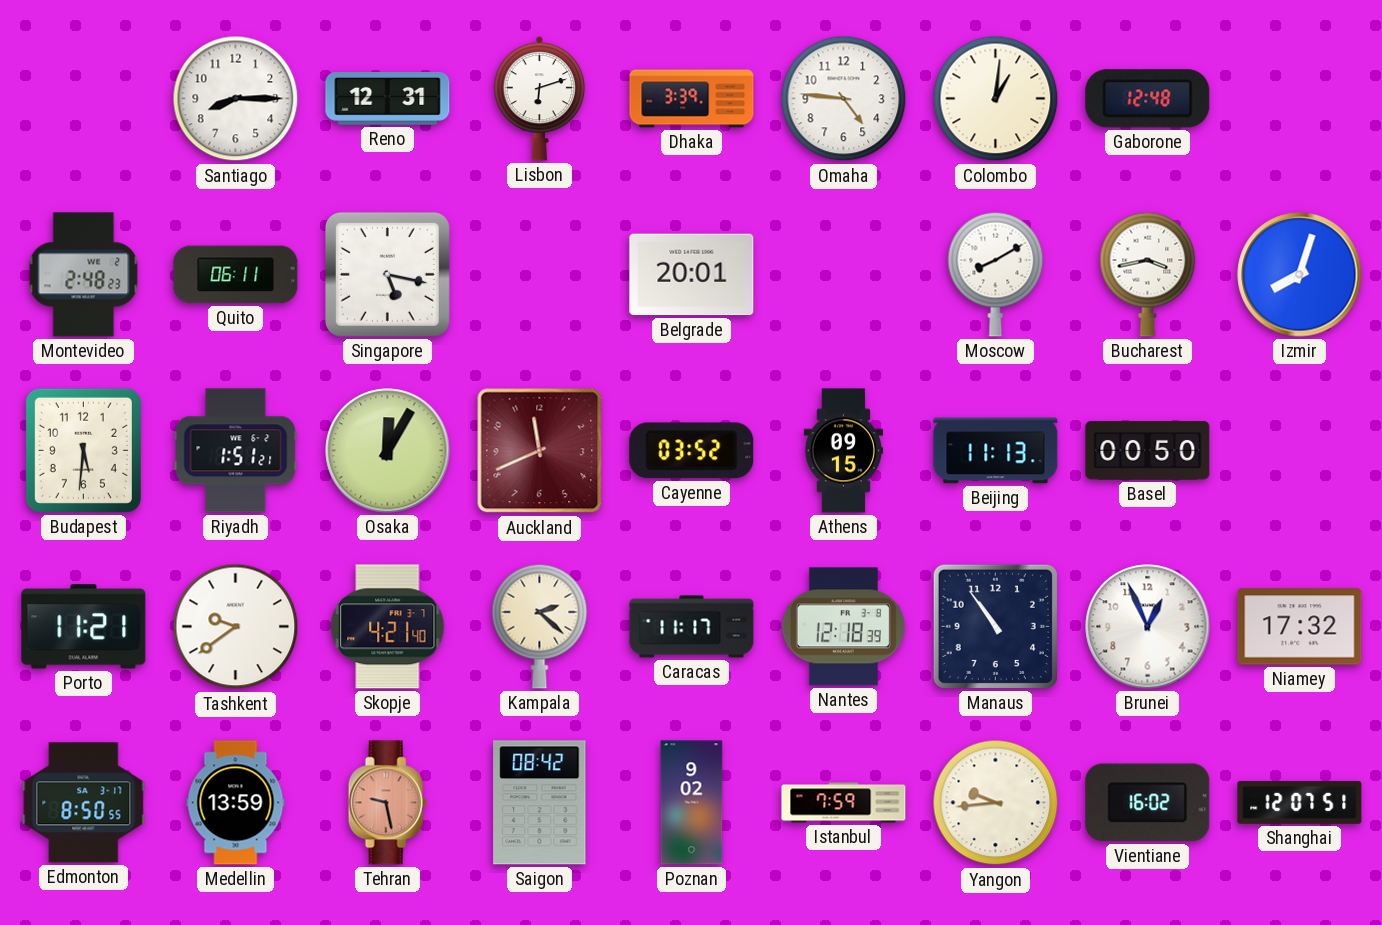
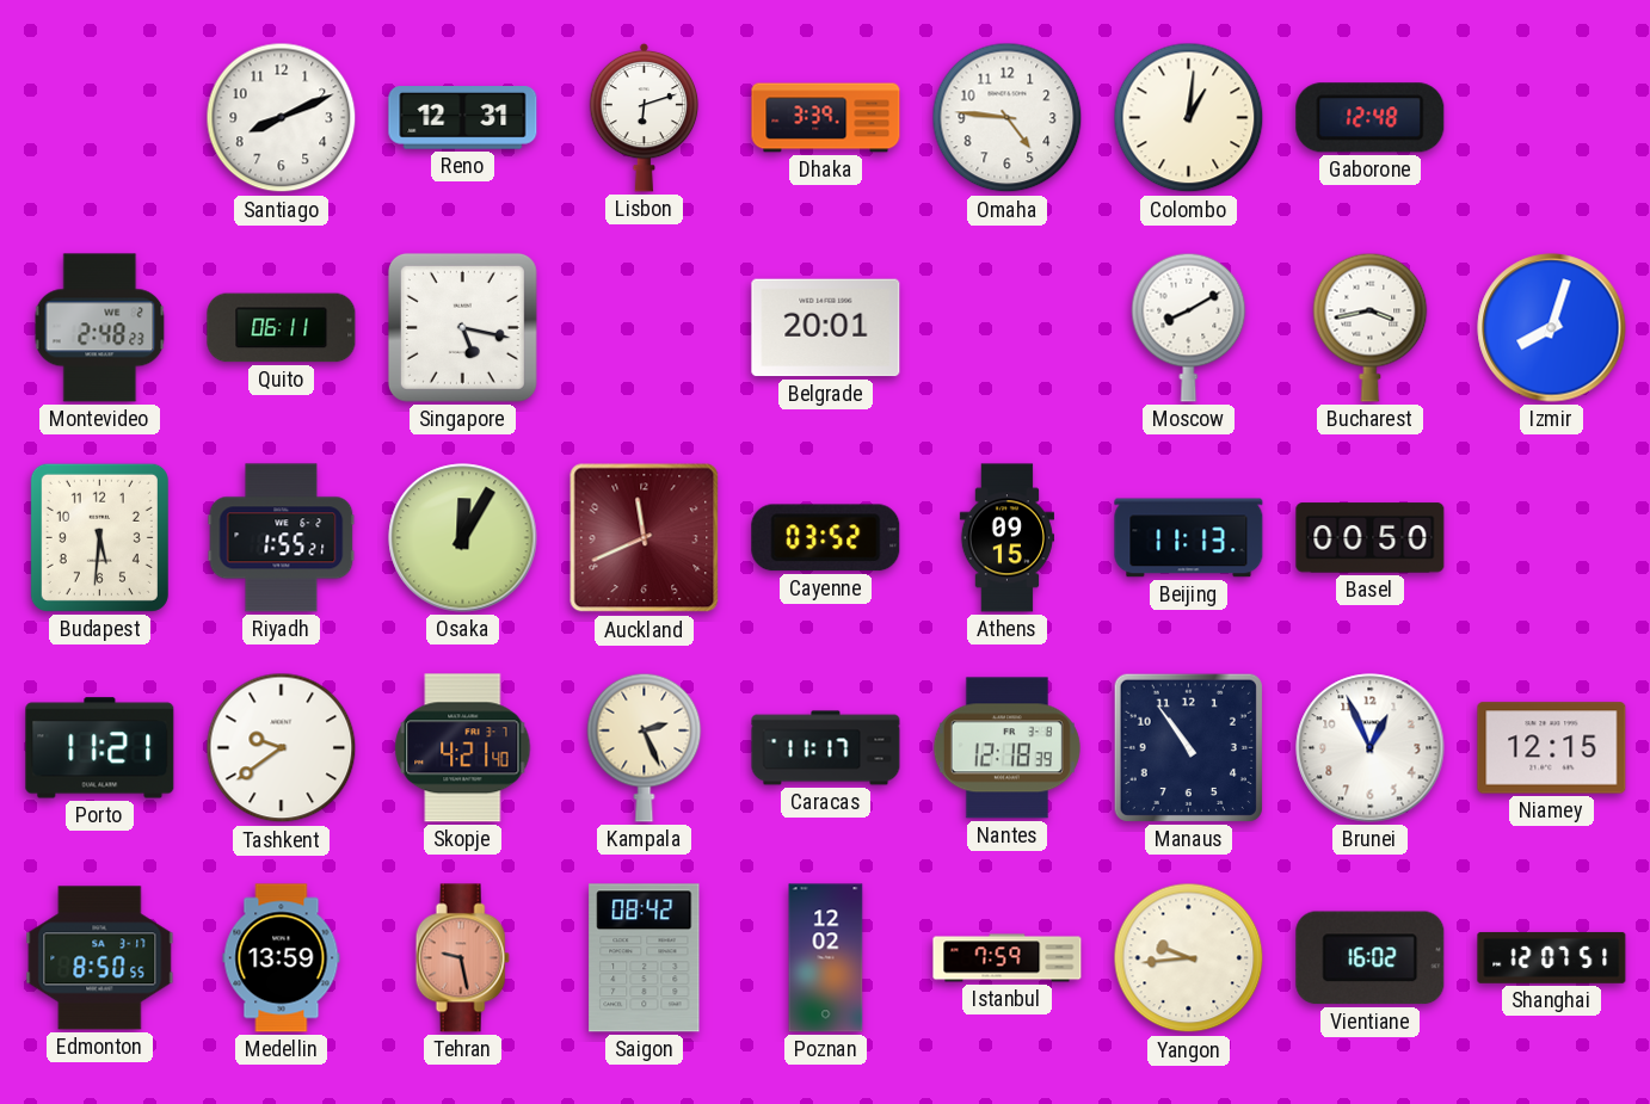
Santiago: 8:15 -> 8:11
Riyadh: 1:51 -> 1:55
Kampala: 2:22 -> 2:26
Niamey: 17:32 -> 12:15
Poznan: 9:02 -> 12:02
